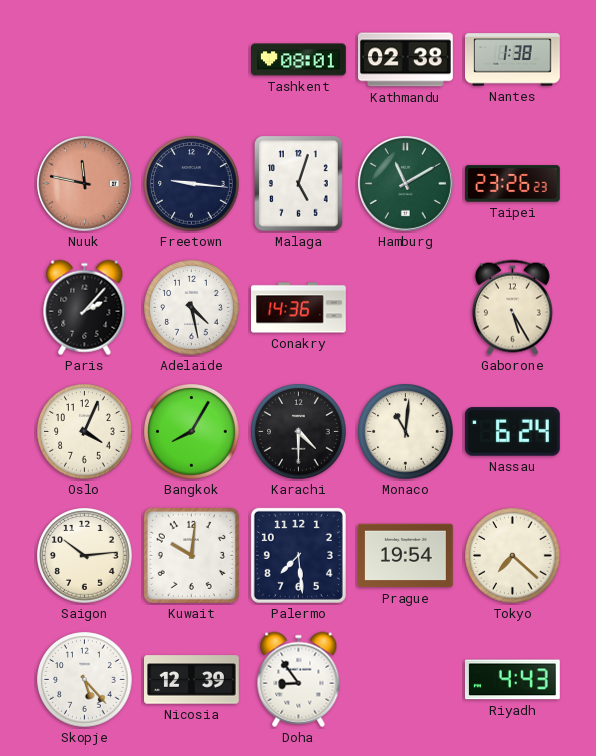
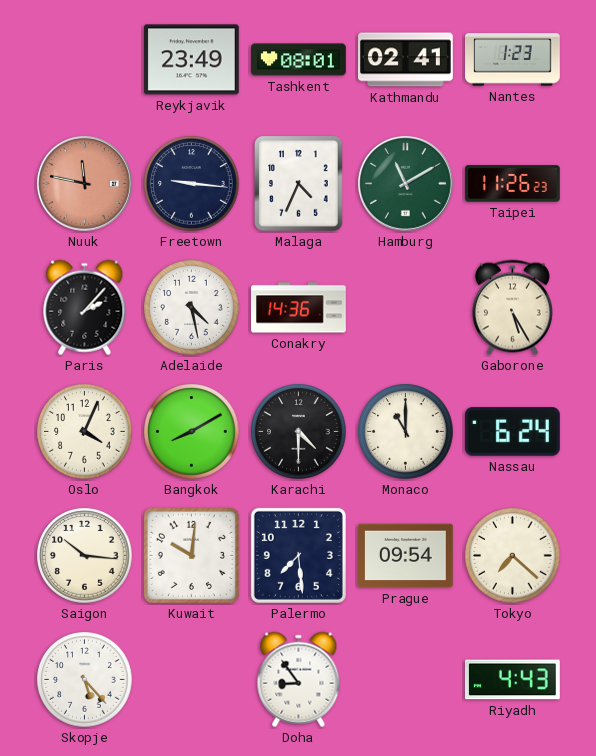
Reykjavik: none -> 23:49
Kathmandu: 02:38 -> 02:41
Nantes: 1:38 -> 1:23
Malaga: 5:03 -> 4:34
Taipei: 23:26 -> 11:26
Bangkok: 8:05 -> 8:10
Monaco: 11:01 -> 11:00
Saigon: 10:14 -> 10:16
Prague: 19:54 -> 09:54
Nicosia: 12:39 -> none
